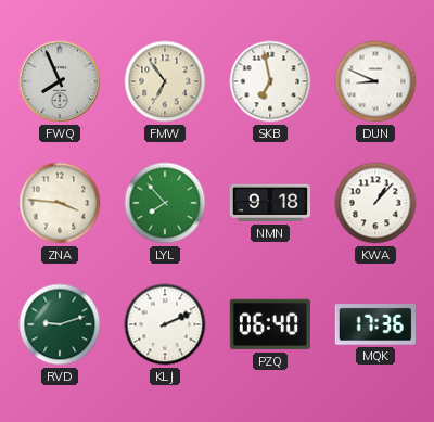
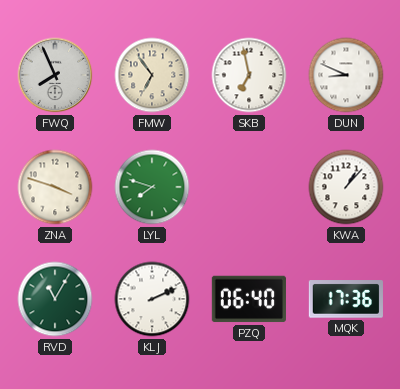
ZNA: 3:46 -> 3:48
LYL: 7:53 -> 7:48
NMN: 9:18 -> none
RVD: 9:12 -> 11:05
